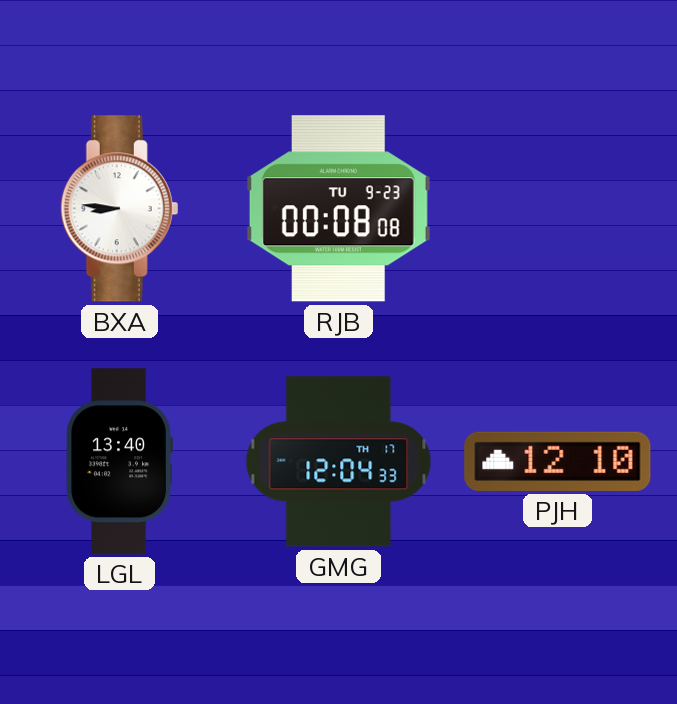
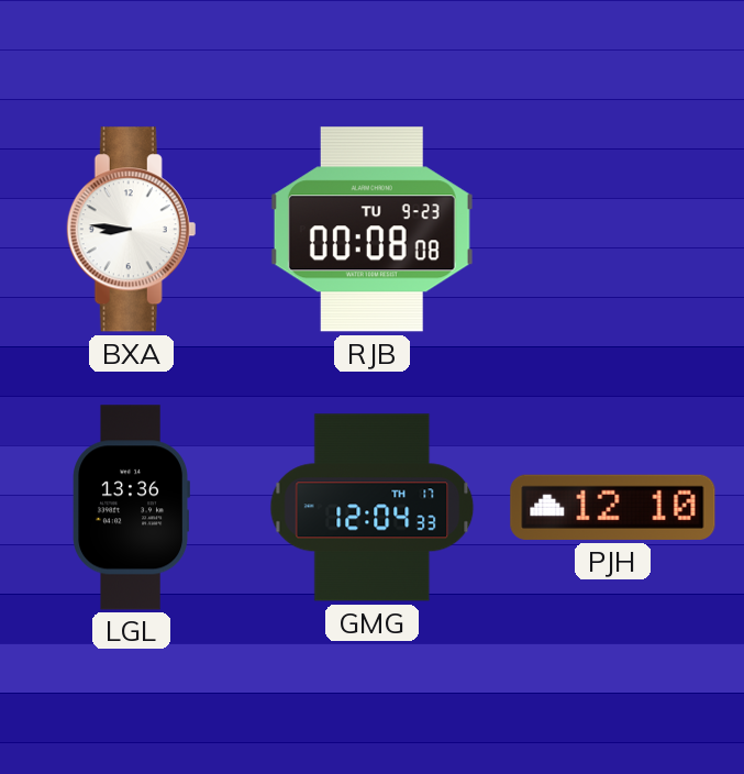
LGL: 13:40 -> 13:36
